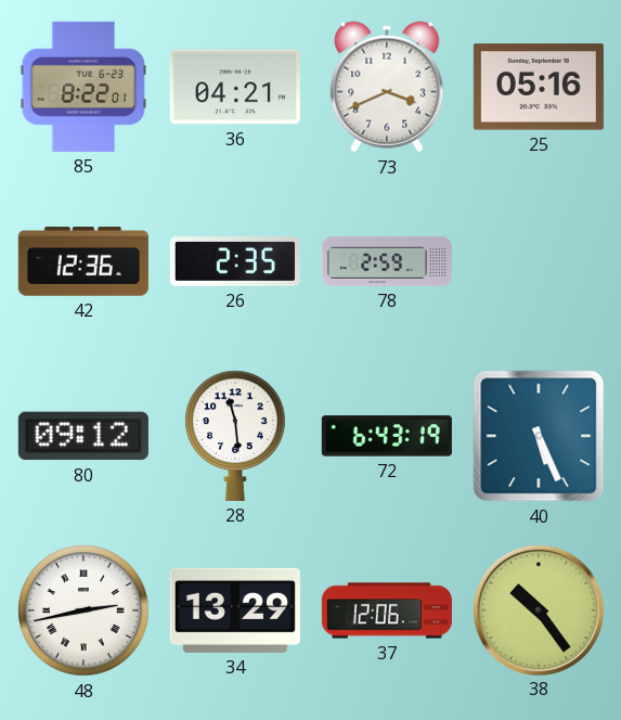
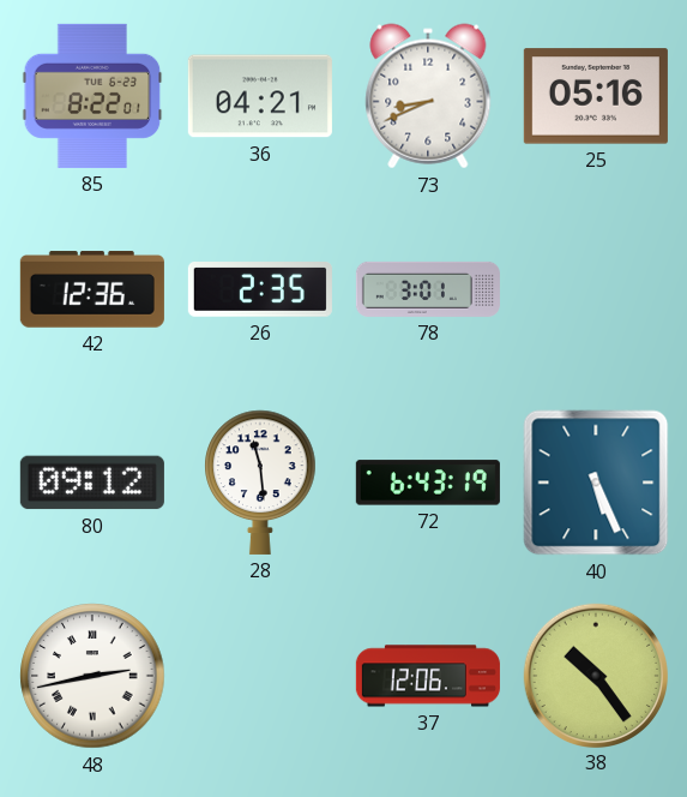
73: 3:41 -> 8:41
78: 2:59 -> 3:01
34: 13:29 -> none
